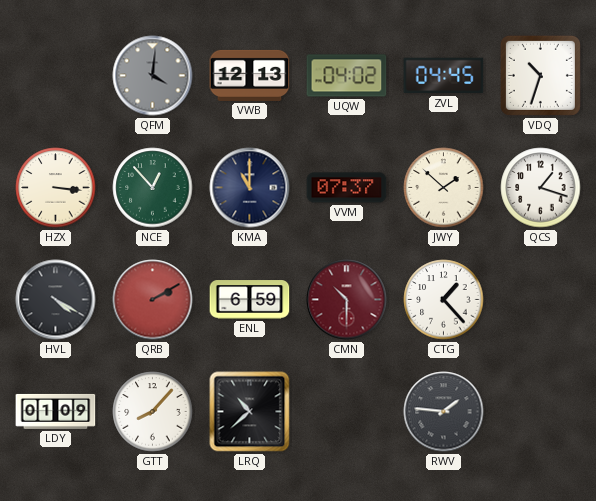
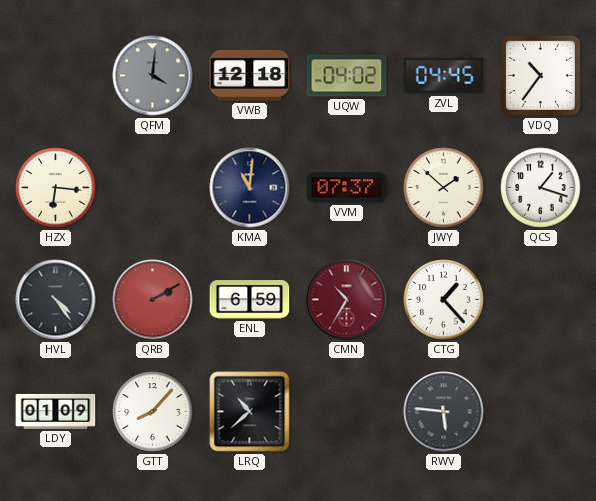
VWB: 12:13 -> 12:18
VDQ: 10:33 -> 10:36
HZX: 3:16 -> 6:16
NCE: 12:53 -> none
KMA: 11:00 -> 11:01
HVL: 4:20 -> 4:24
CMN: 10:30 -> 10:35
RWV: 1:46 -> 5:46
